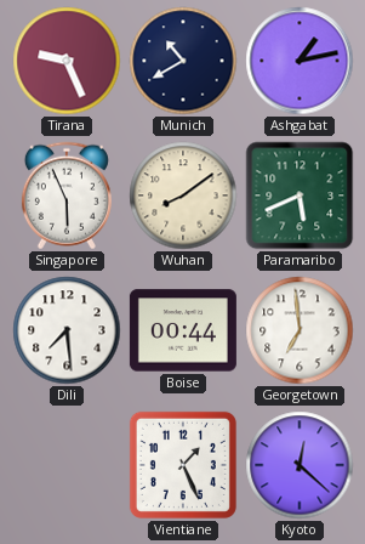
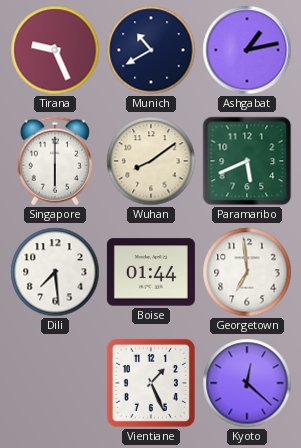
Singapore: 5:56 -> 6:00
Boise: 00:44 -> 01:44
